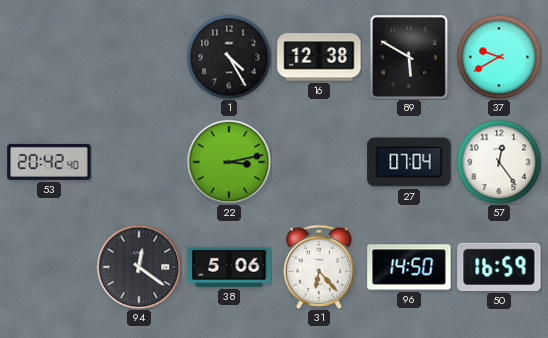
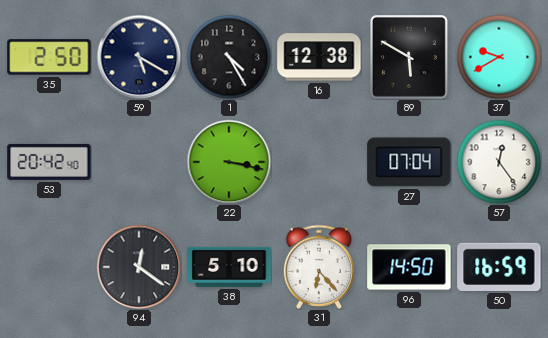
35: none -> 2:50
59: none -> 5:20
22: 3:13 -> 3:17
38: 5:06 -> 5:10
